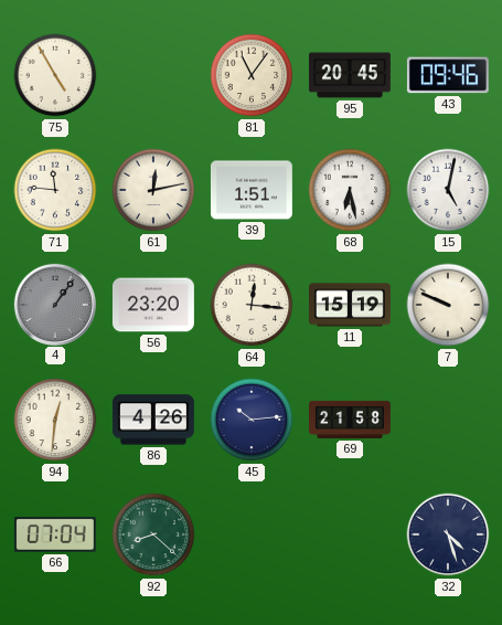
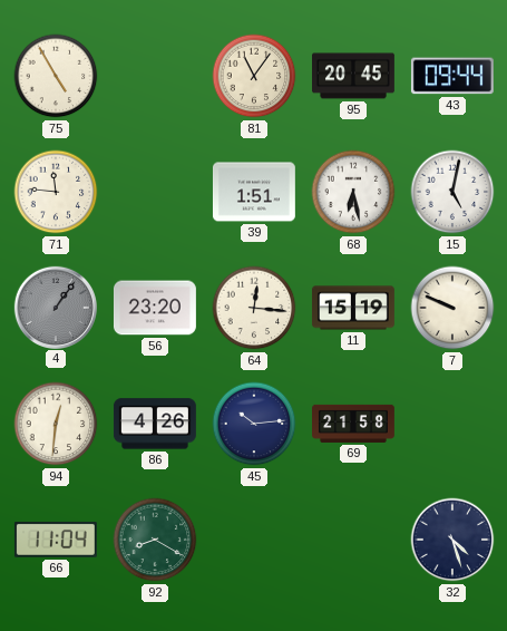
43: 09:46 -> 09:44
61: 12:13 -> none
66: 07:04 -> 11:04
92: 8:22 -> 8:20
